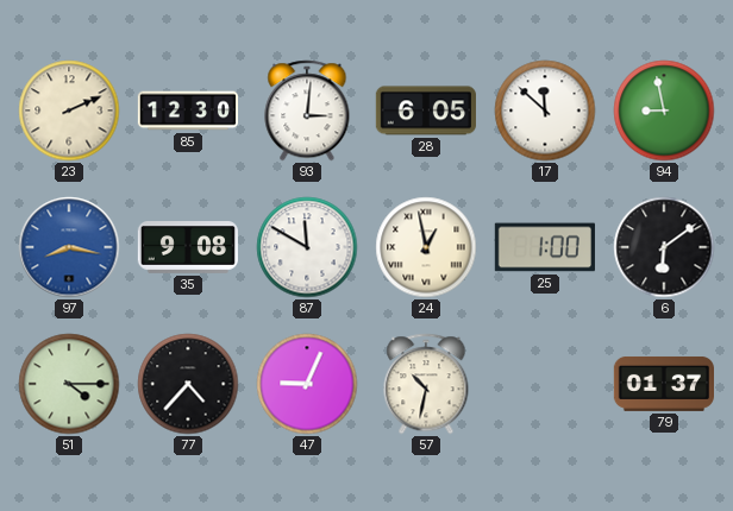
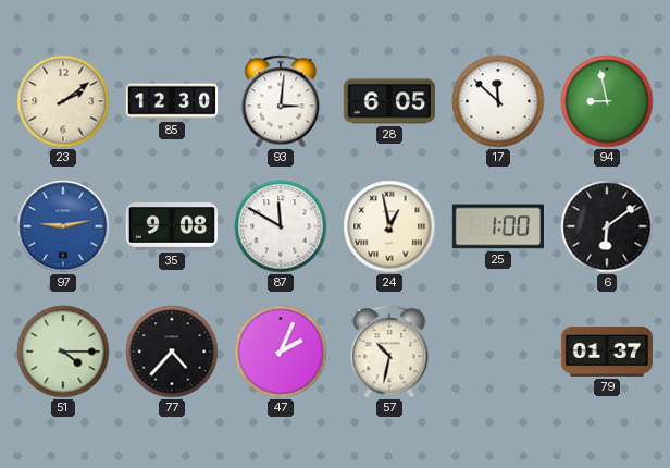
23: 2:11 -> 2:09
97: 8:17 -> 9:13
47: 9:04 -> 2:04
